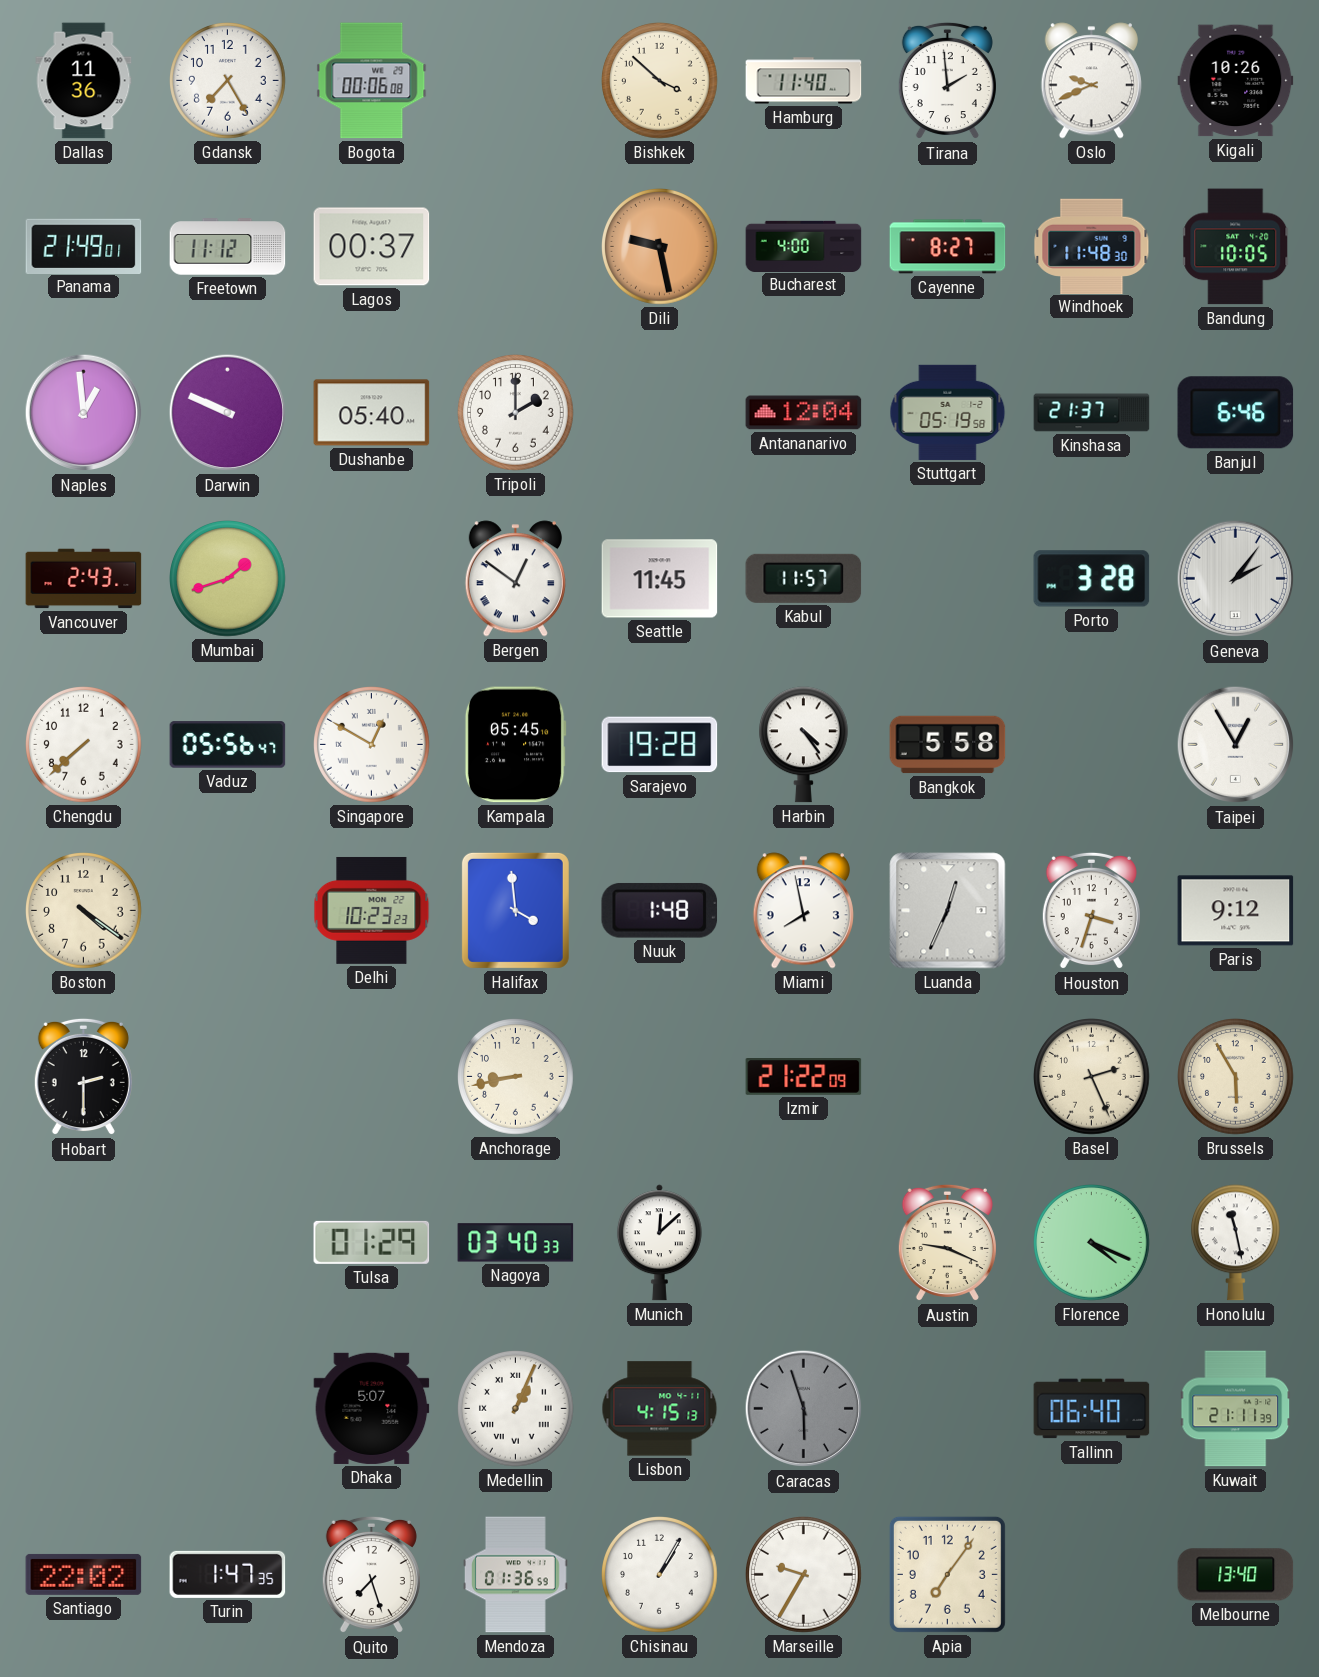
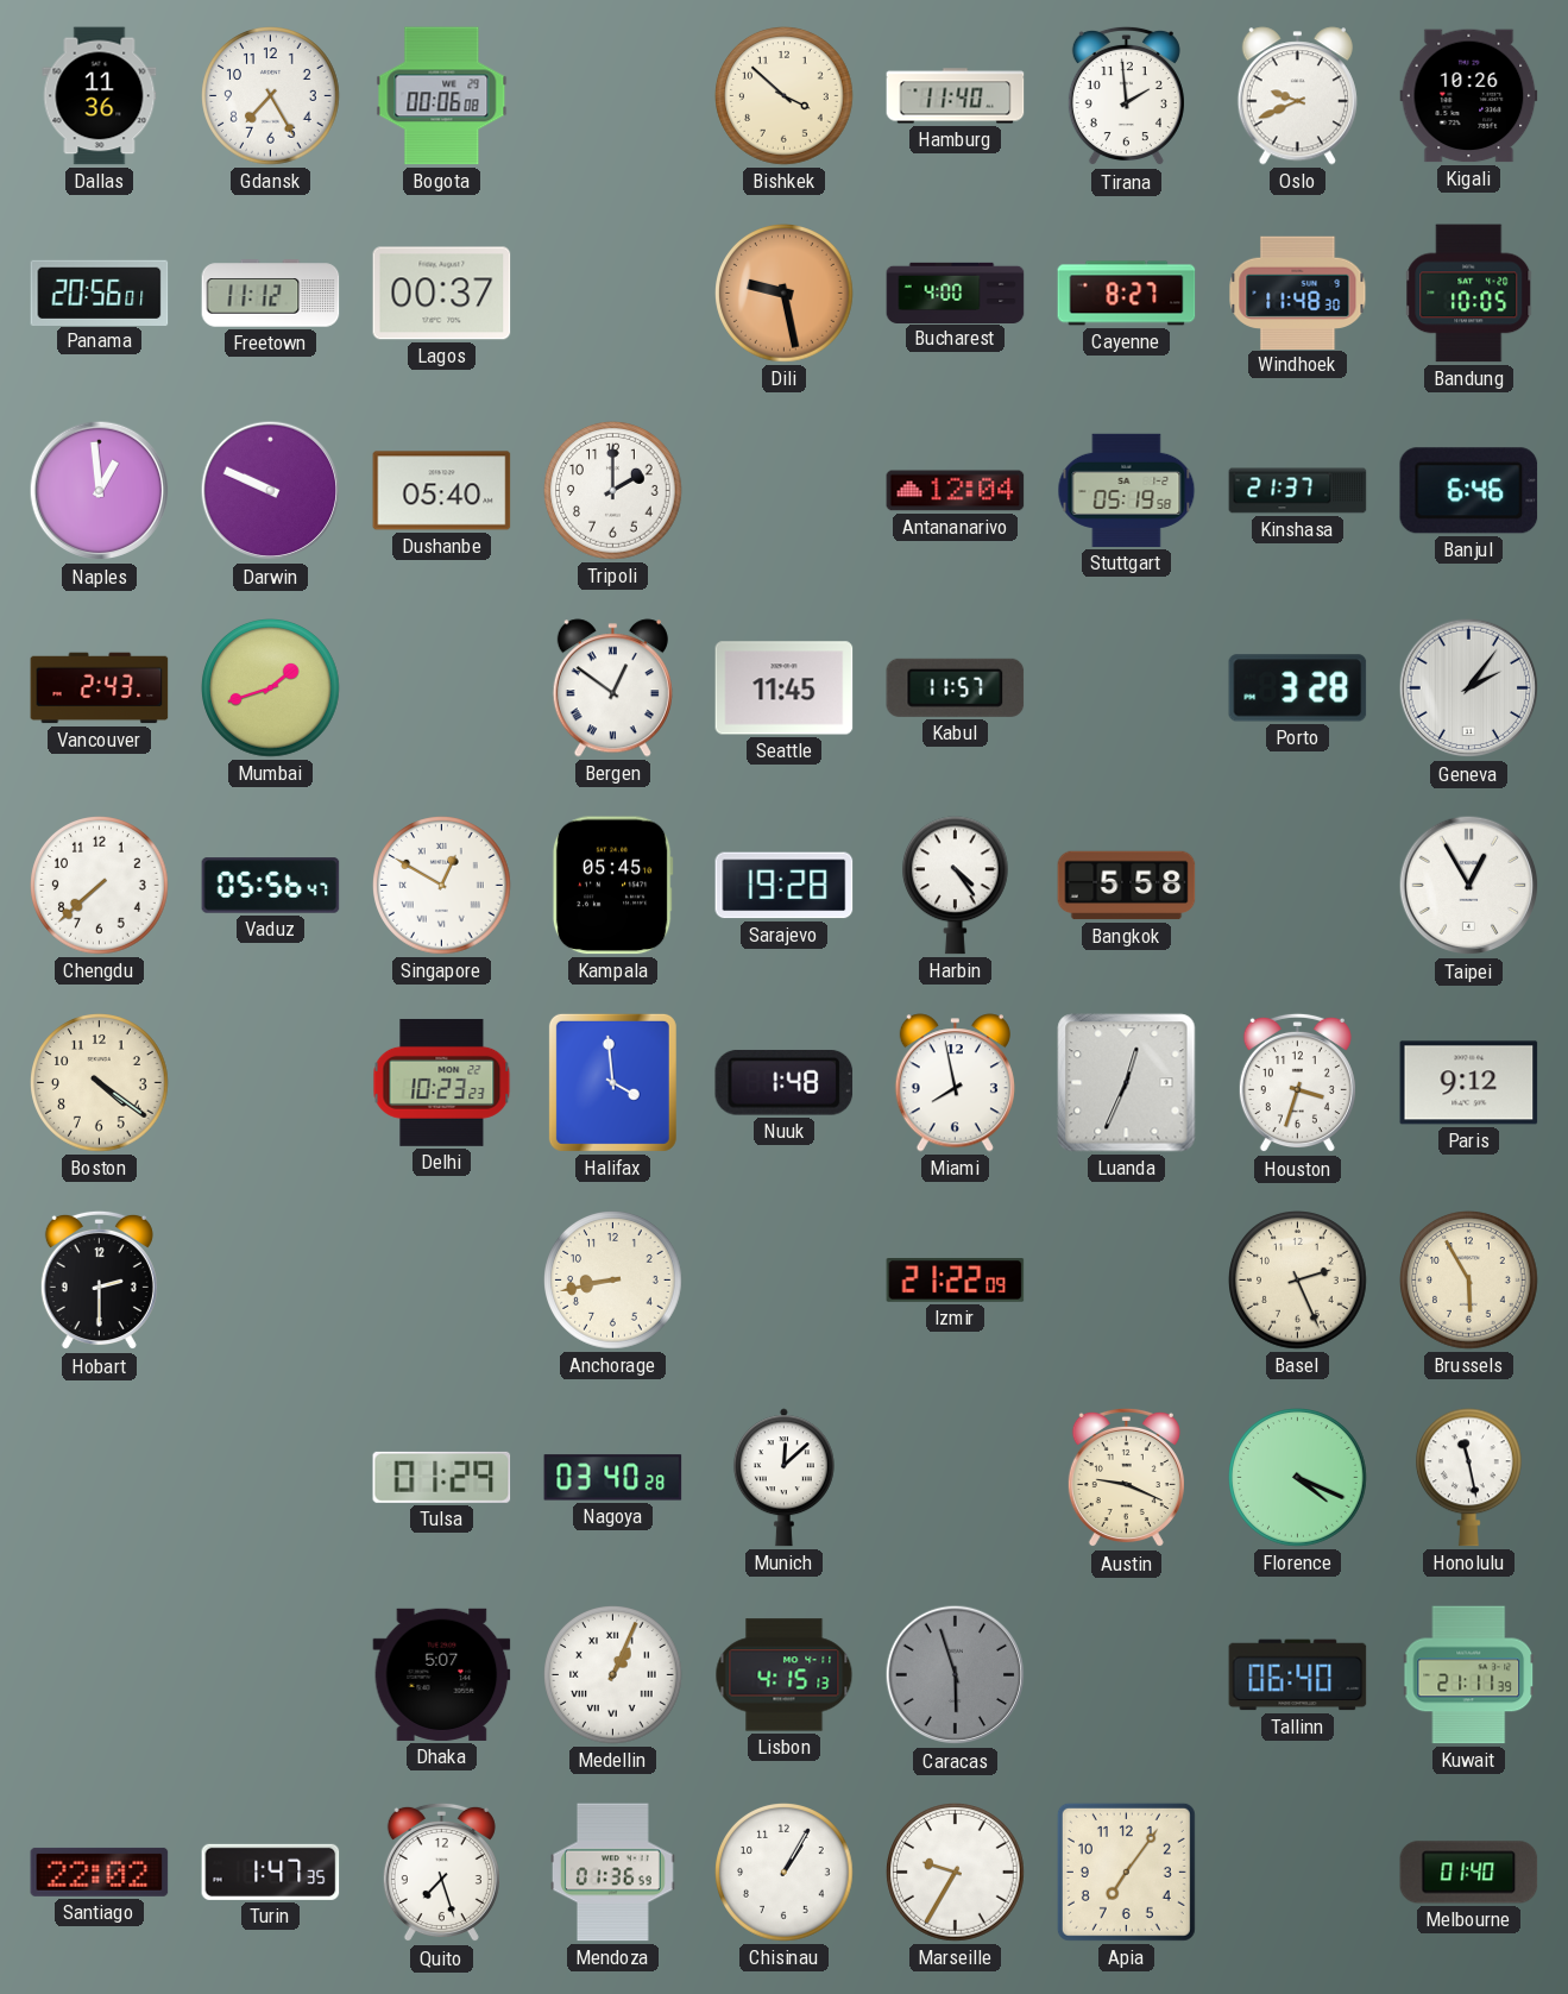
Panama: 21:49 -> 20:56
Nagoya: 03:40:33 -> 03:40:28
Melbourne: 13:40 -> 01:40
